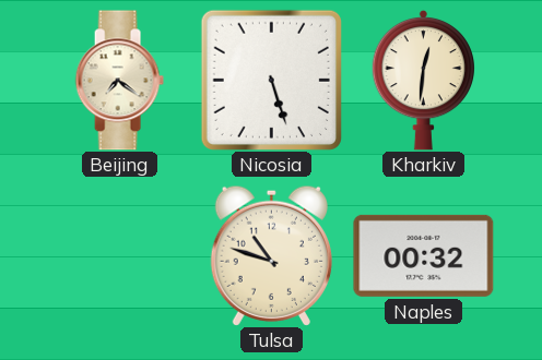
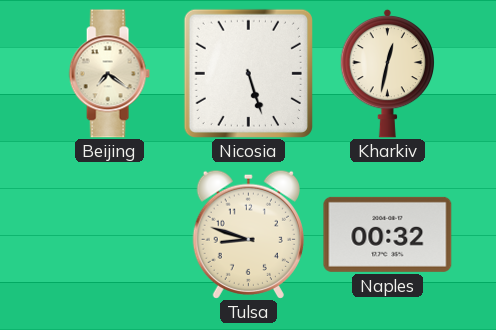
Kharkiv: 12:31 -> 12:32
Tulsa: 10:48 -> 8:48
